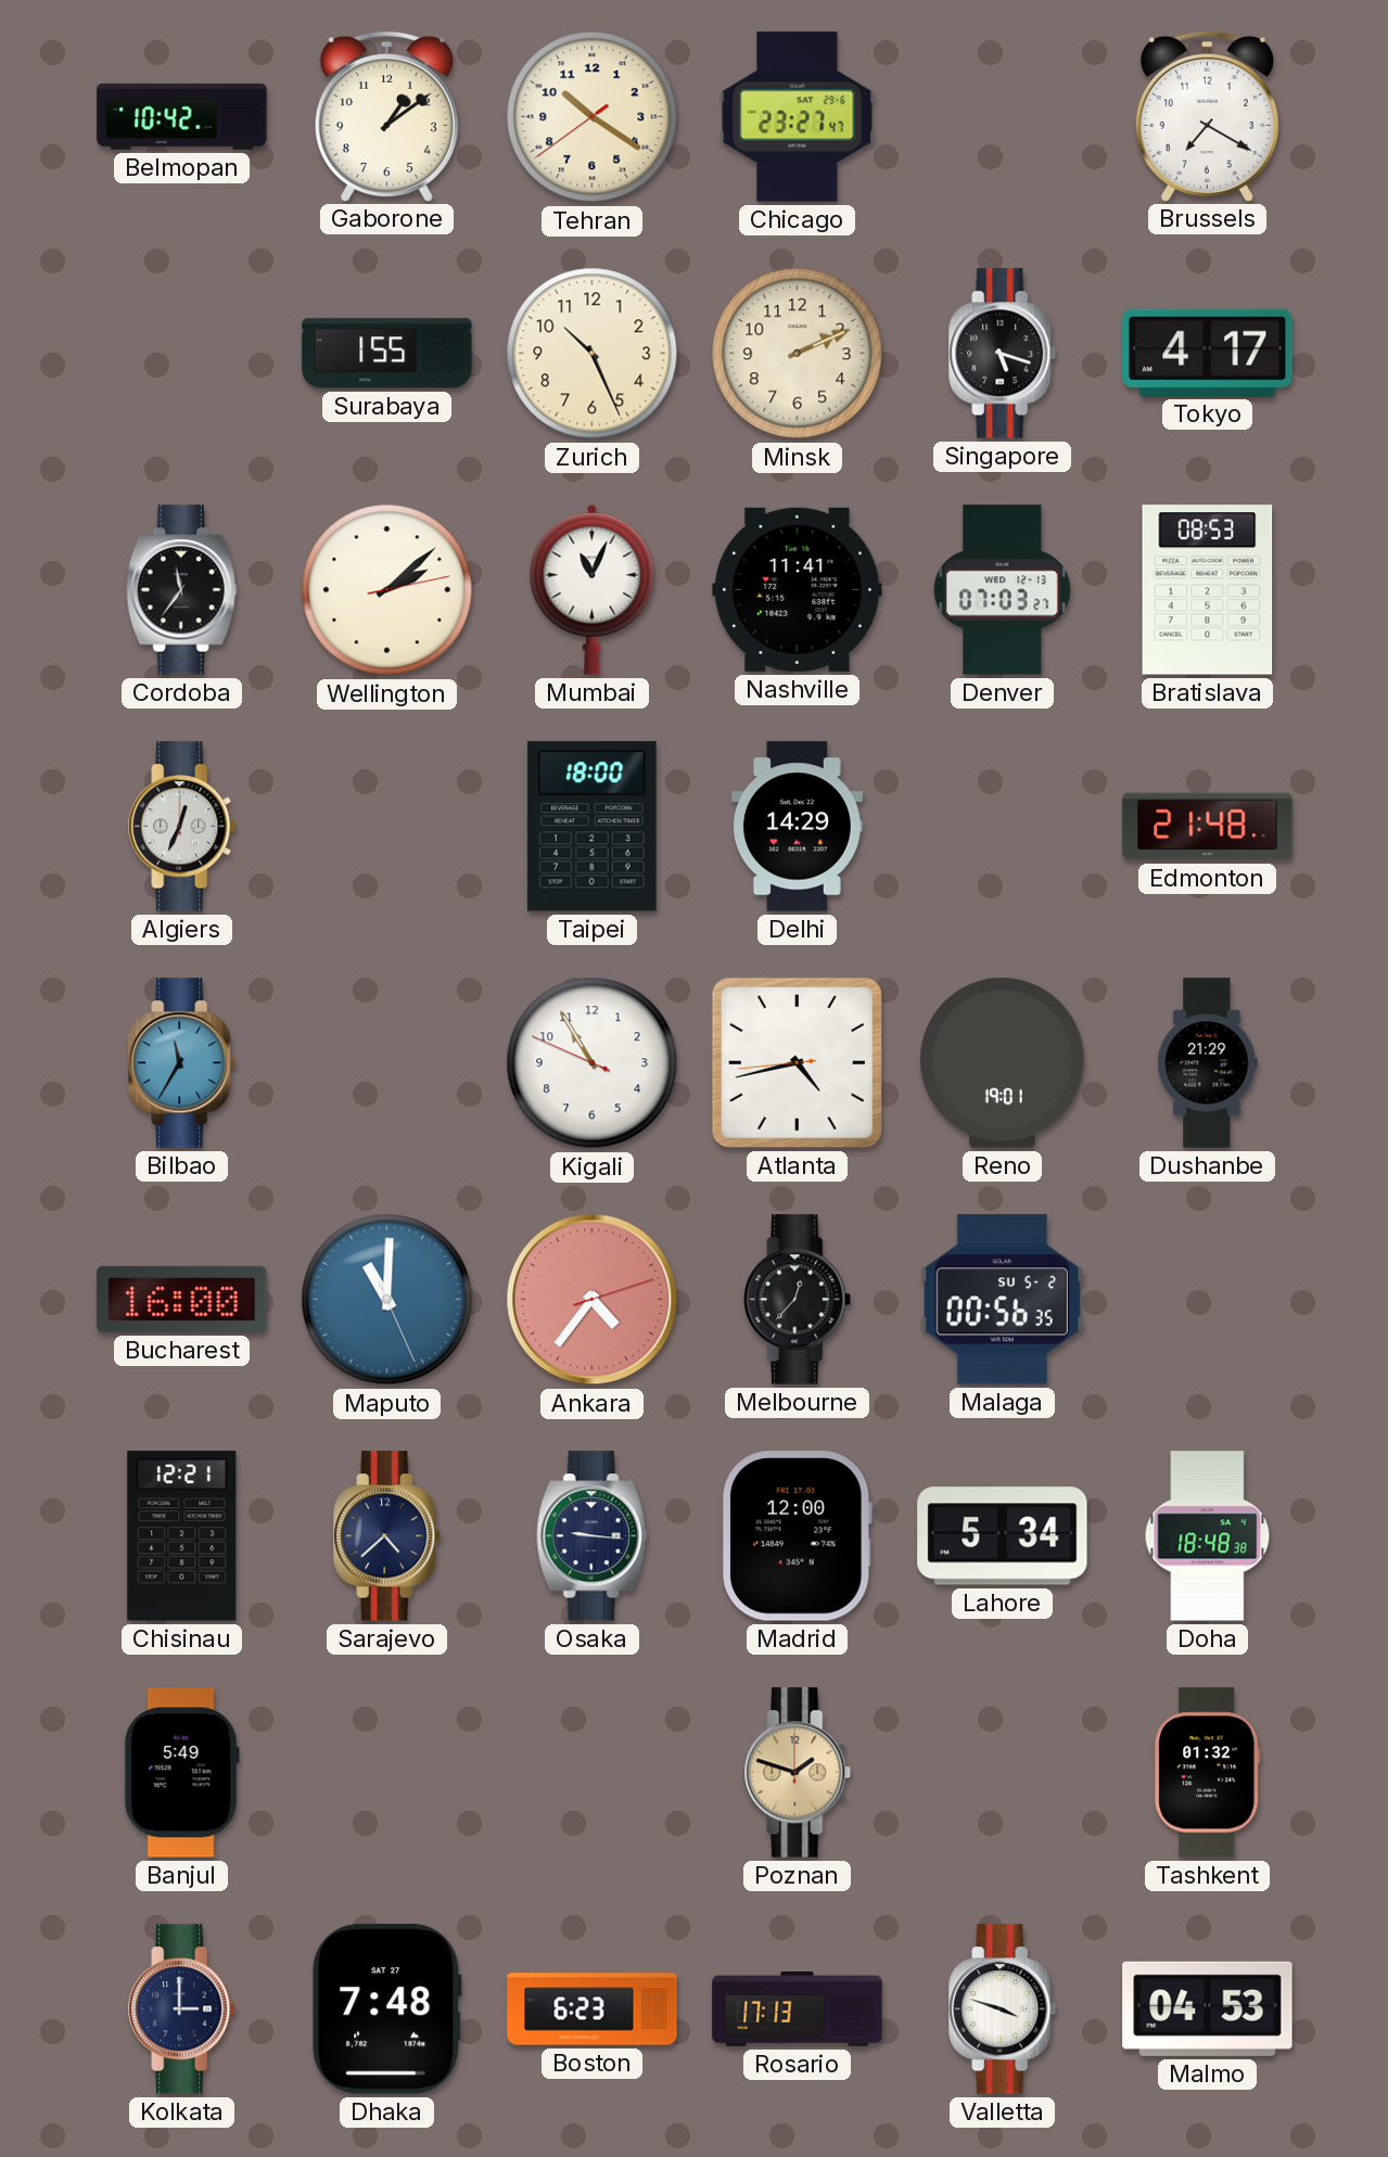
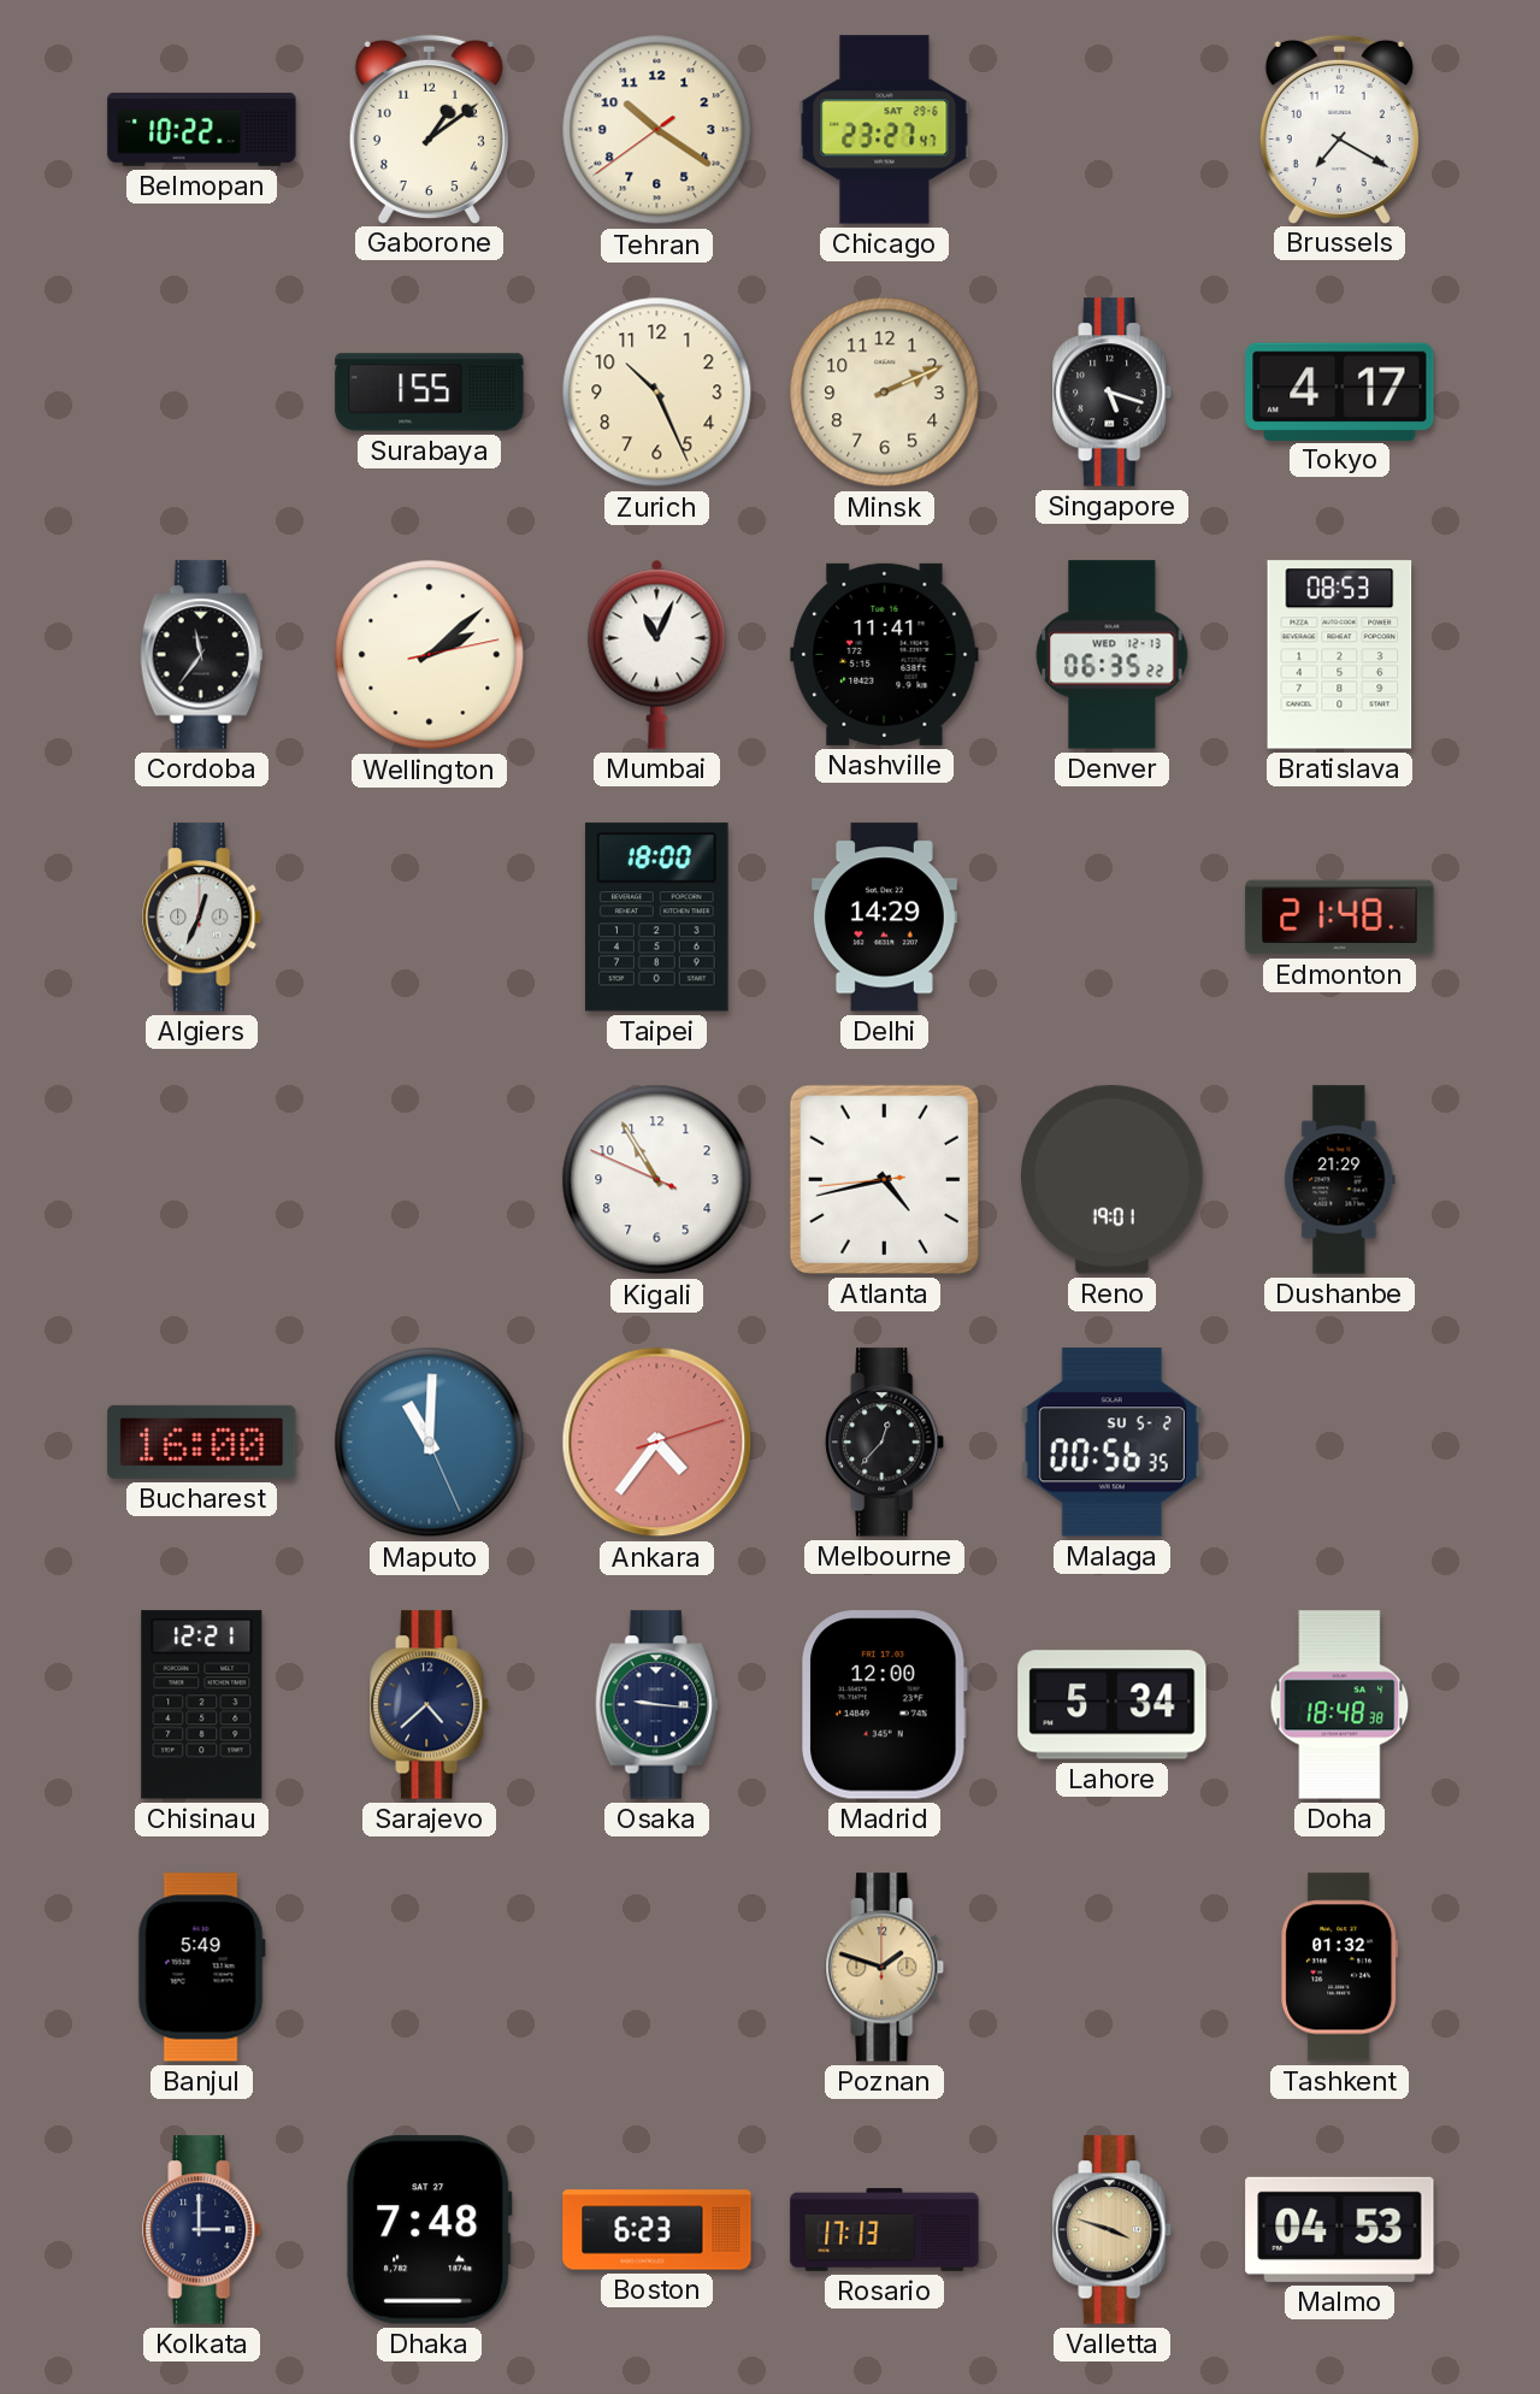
Belmopan: 10:42 -> 10:22
Denver: 07:03 -> 06:35
Bilbao: 11:35 -> none
Valletta dial: white -> champagne
